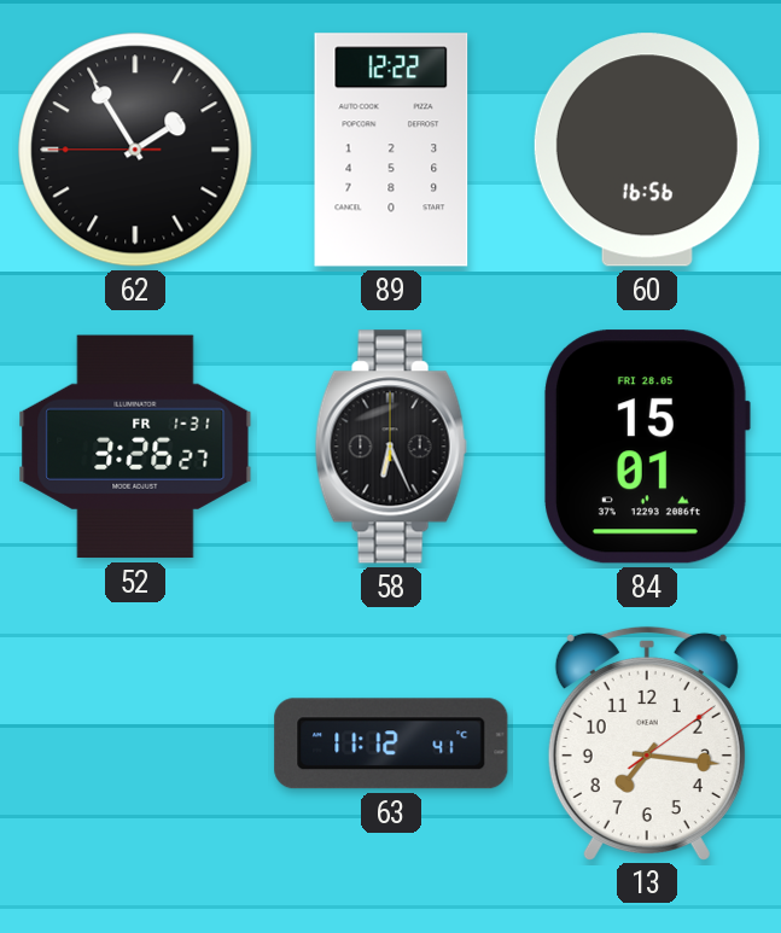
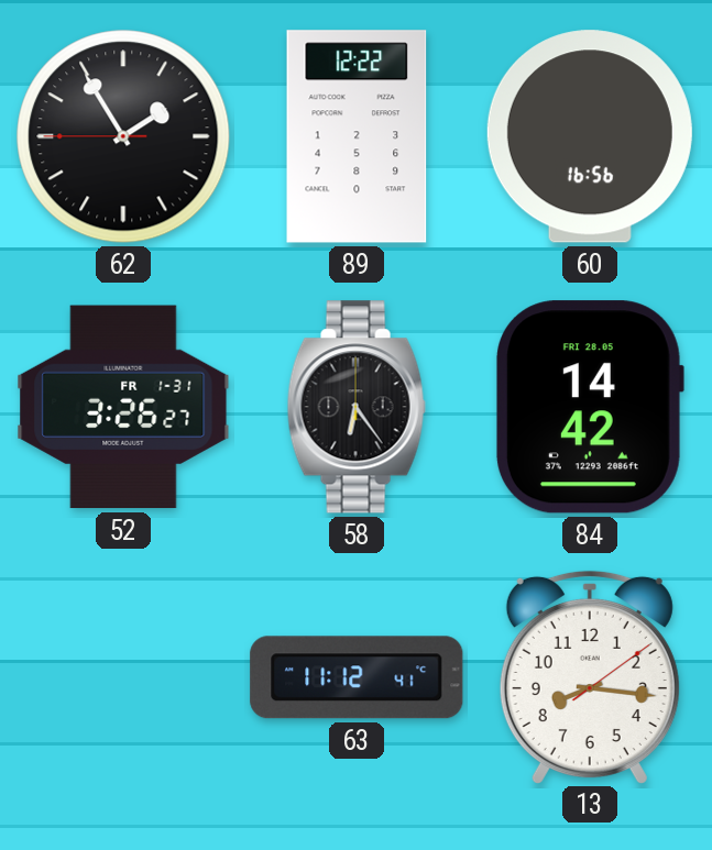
58: 6:26 -> 6:24
84: 15:01 -> 14:42
13: 7:16 -> 8:16
